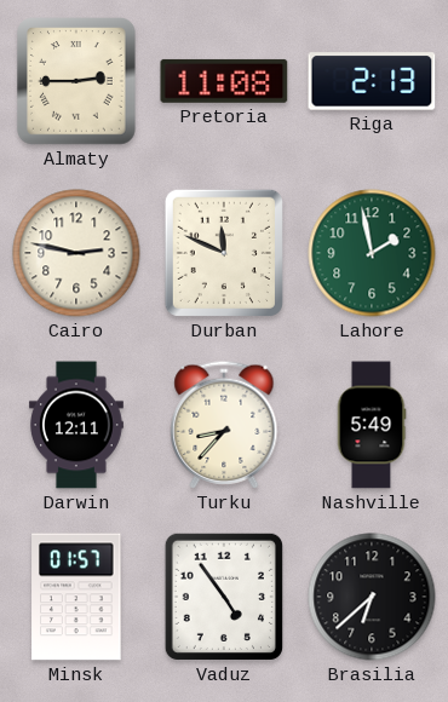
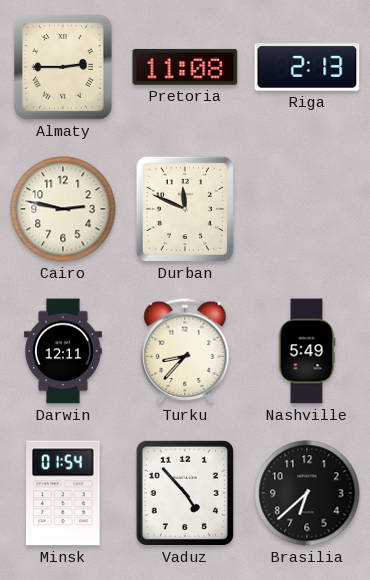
Lahore: 1:58 -> none
Minsk: 01:57 -> 01:54
Vaduz: 4:54 -> 4:53
